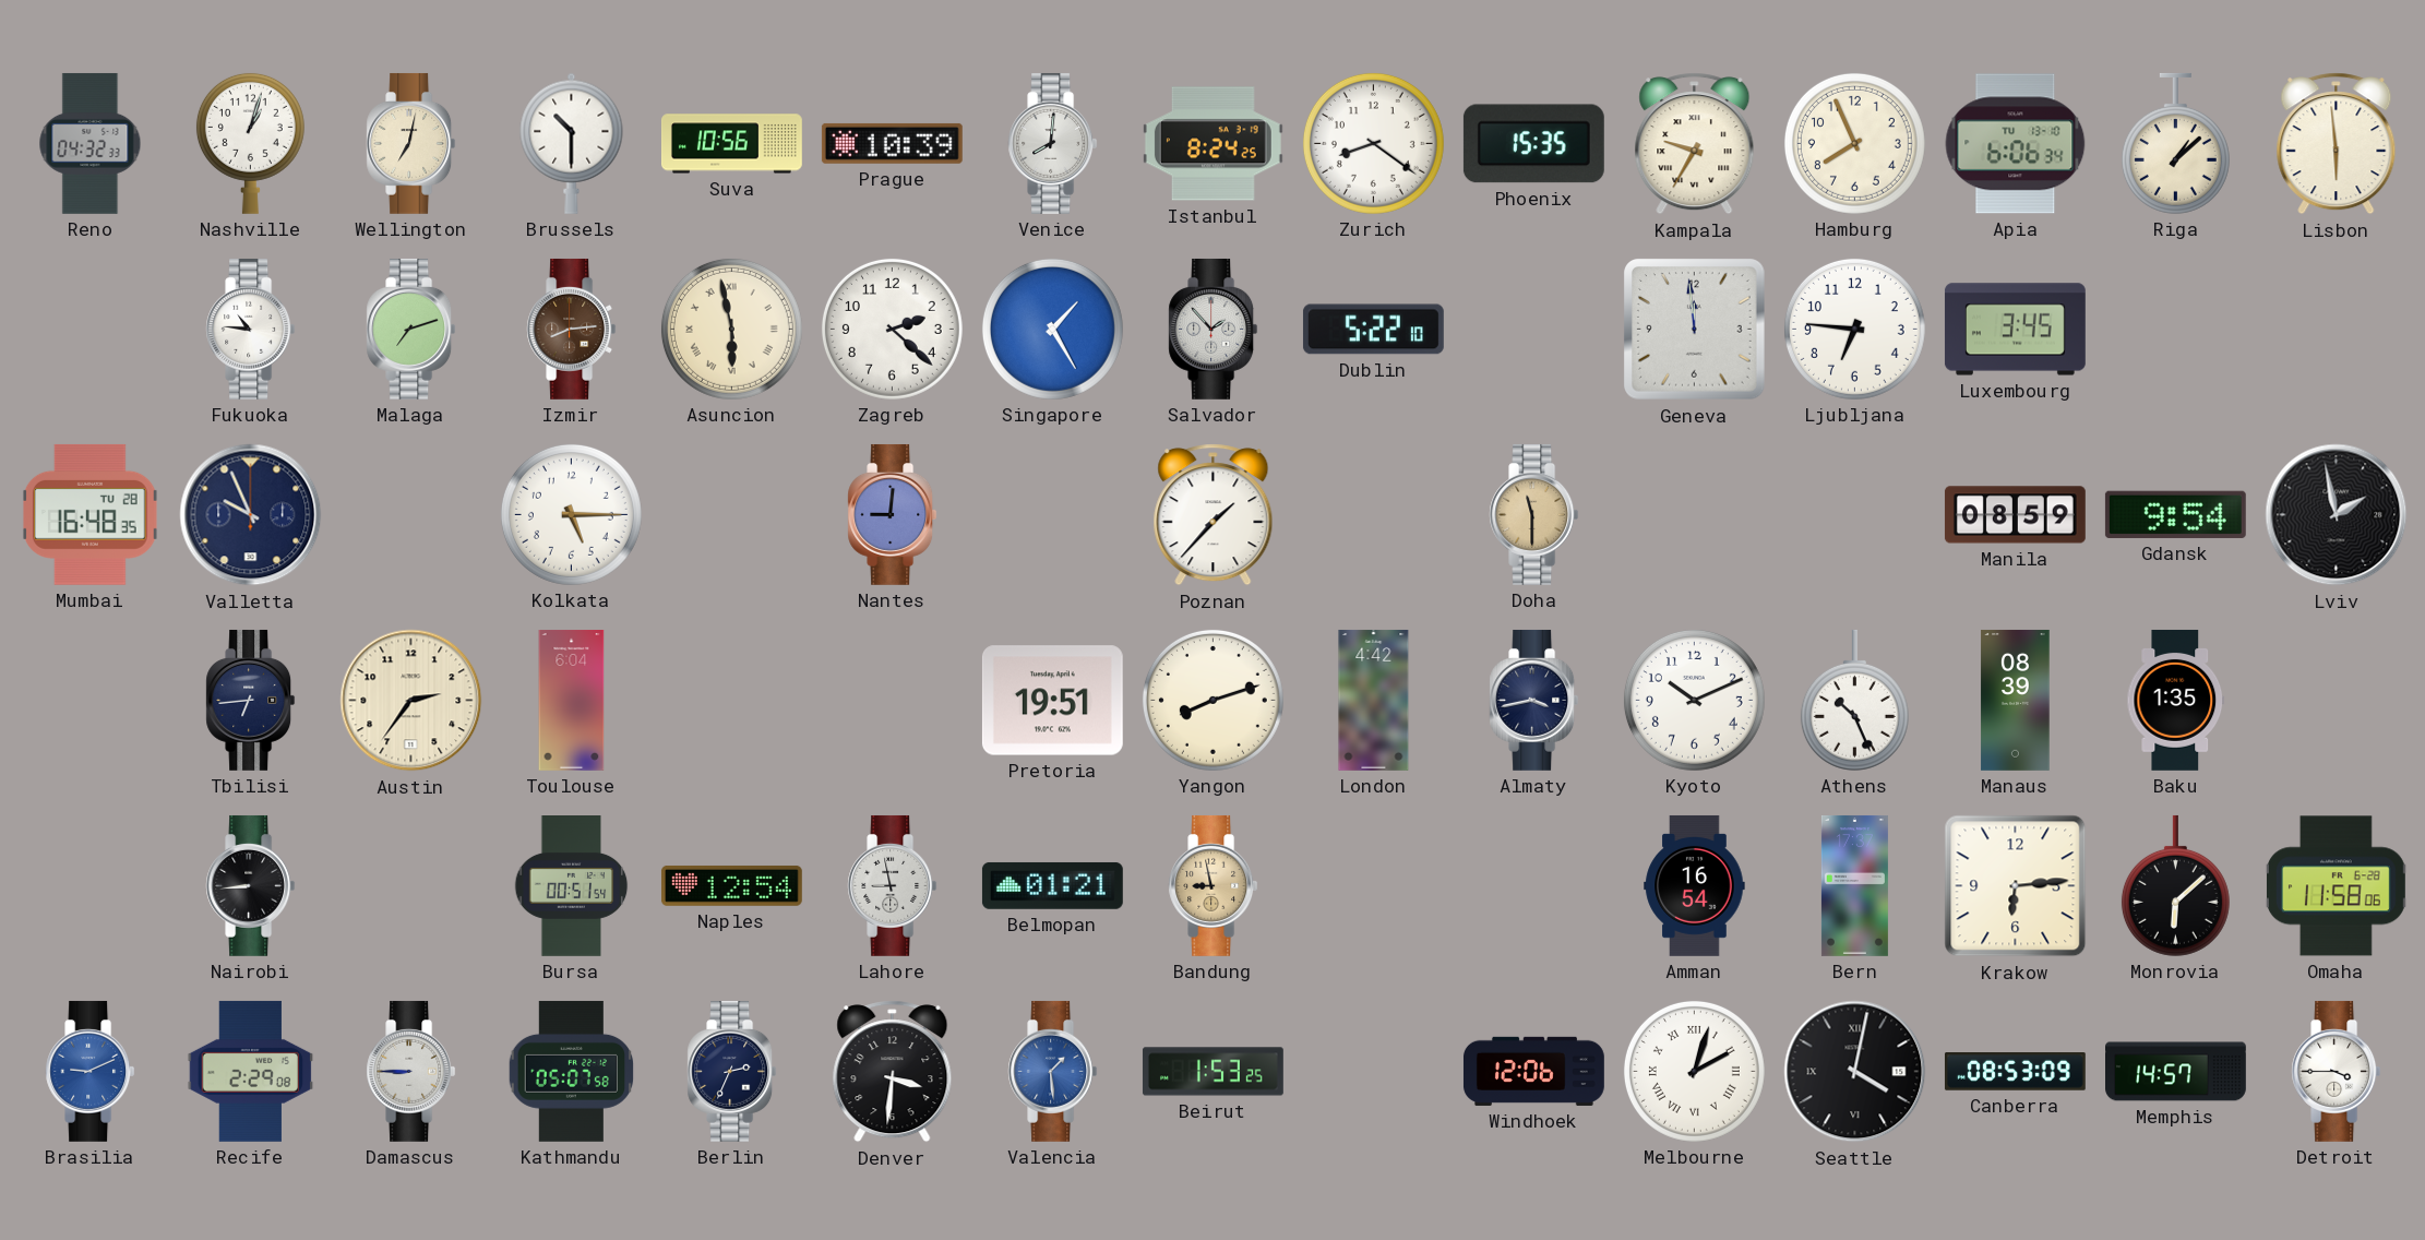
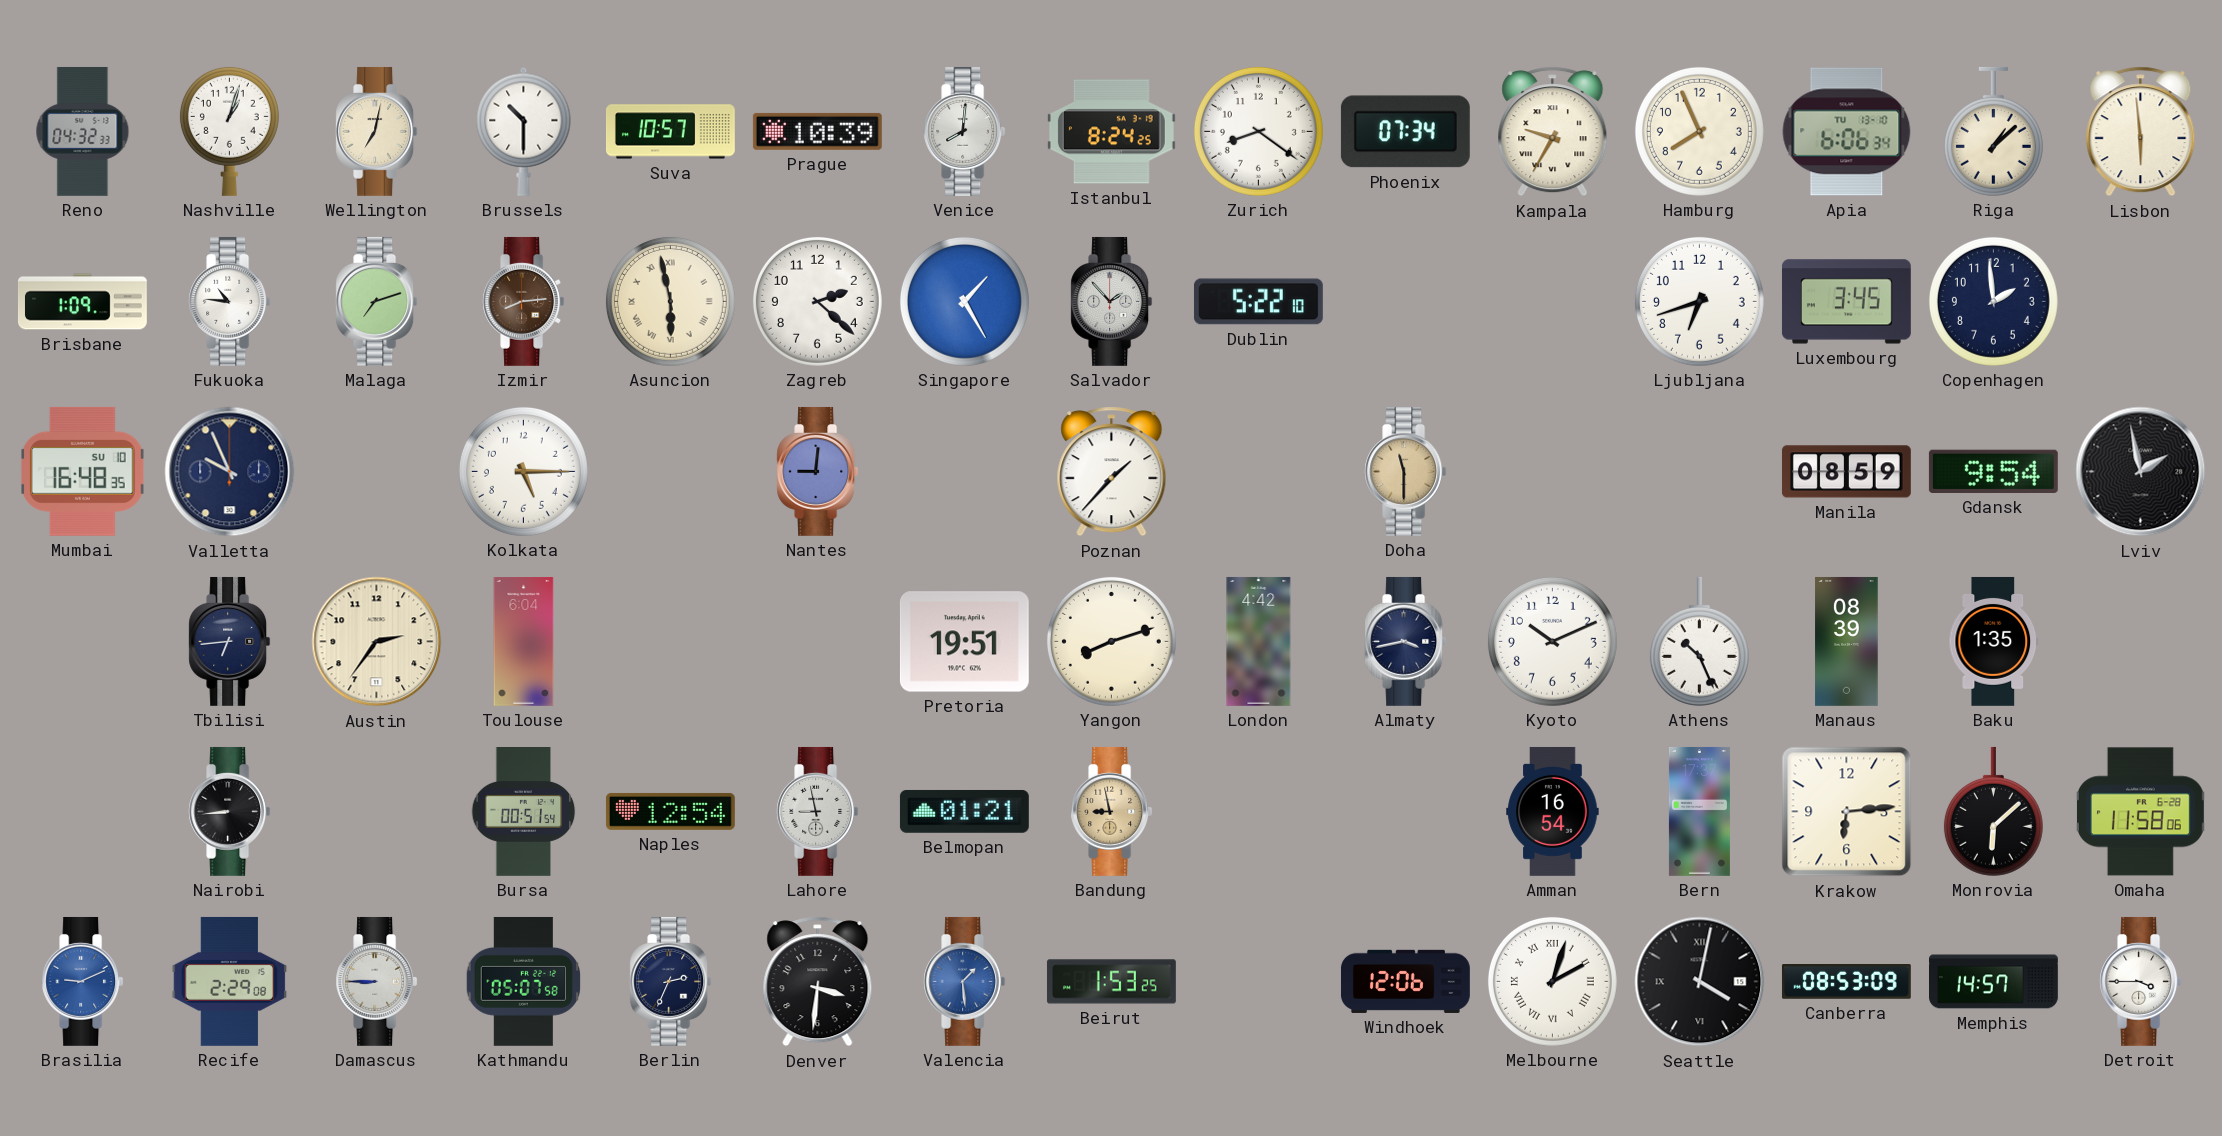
Suva: 10:56 -> 10:57
Phoenix: 15:35 -> 07:34
Brisbane: none -> 1:09
Geneva: 11:59 -> none
Ljubljana: 6:46 -> 6:42
Copenhagen: none -> 1:59
Mumbai date: TU 28 -> SU 10
